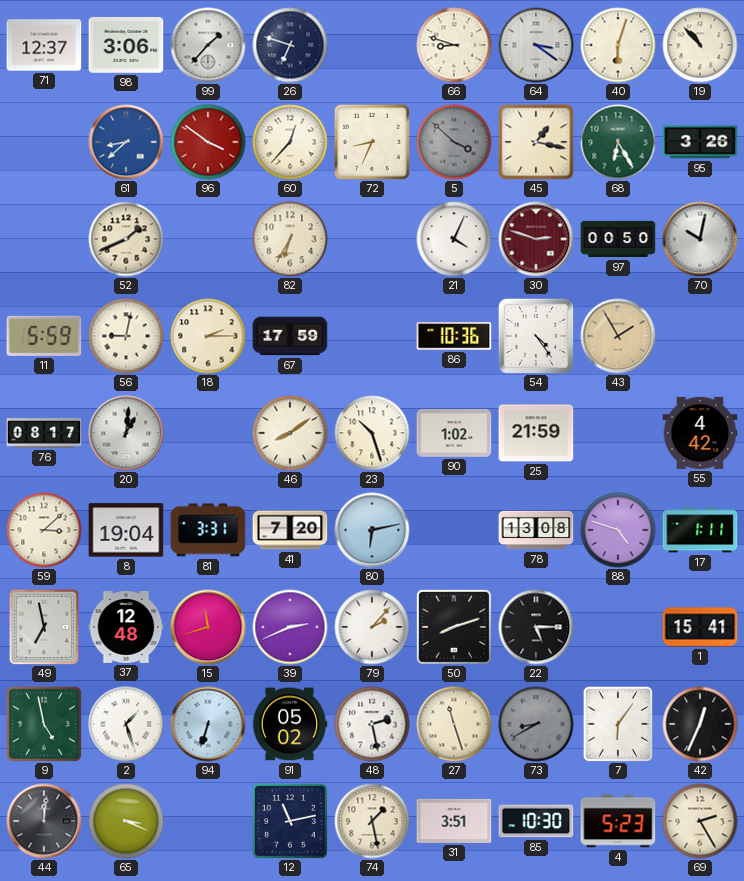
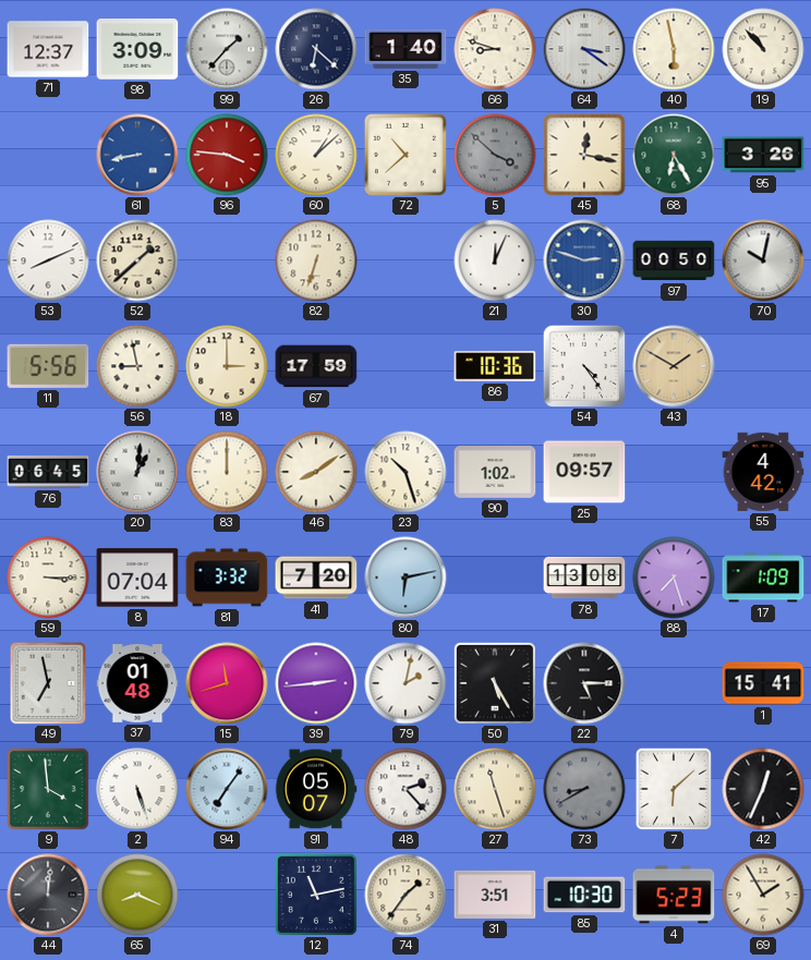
98: 3:06 -> 3:09
26: 6:48 -> 6:22
35: none -> 1:40
40: 6:03 -> 5:58
61: 8:38 -> 8:43
96: 3:51 -> 3:46
60: 12:37 -> 1:08
72: 8:34 -> 10:38
45: 1:17 -> 12:17
53: none -> 8:11
52: 1:41 -> 1:38
82: 6:35 -> 6:33
21: 4:04 -> 12:04
30 dial: burgundy -> blue
11: 5:59 -> 5:56
56: 9:02 -> 8:58
18: 2:15 -> 3:00
43: 1:55 -> 1:50
76: 08:17 -> 06:45
83: none -> 12:00
25: 21:59 -> 09:57
59: 3:08 -> 3:15
8: 19:04 -> 07:04
81: 3:31 -> 3:32
88: 4:48 -> 7:27
17: 1:11 -> 1:09
37: 12:48 -> 01:48
39: 2:41 -> 2:44
79: 2:07 -> 2:02
50: 8:12 -> 5:25
9: 4:58 -> 3:59
2: 1:27 -> 5:27
94: 6:33 -> 7:06
91: 05:02 -> 05:07
48: 2:28 -> 2:23
7: 6:06 -> 6:08
65: 3:19 -> 8:19
74: 1:28 -> 1:36
69: 2:25 -> 1:55
